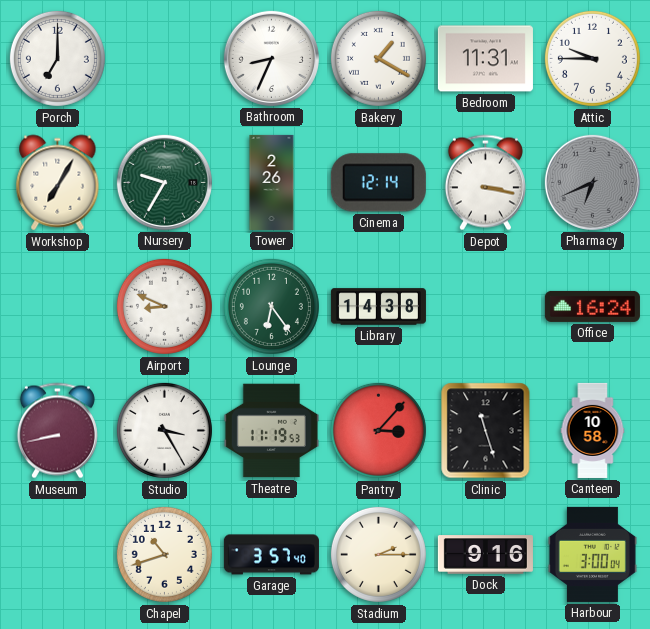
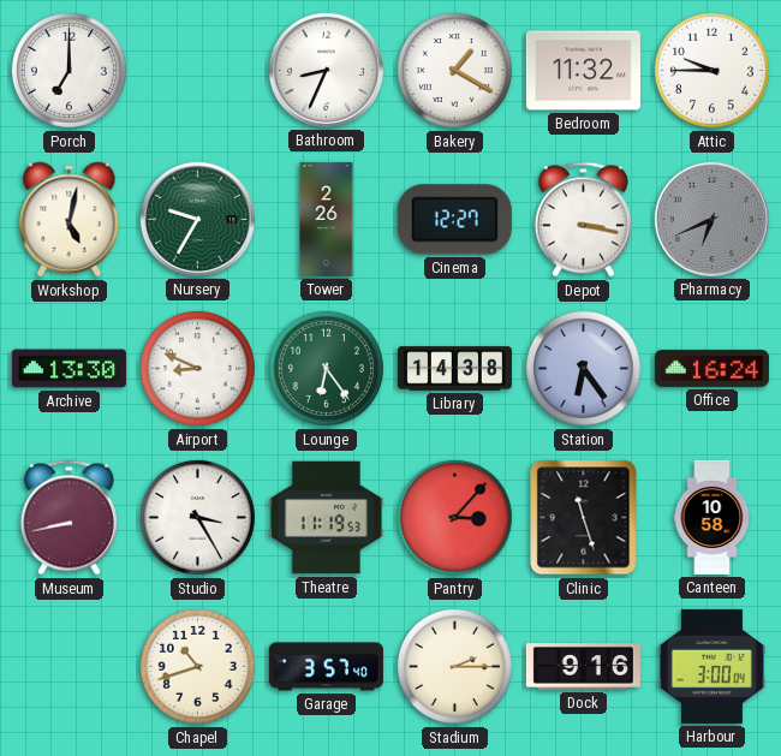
Bedroom: 11:31 -> 11:32
Workshop: 7:05 -> 5:02
Cinema: 12:14 -> 12:27
Archive: none -> 13:30
Station: none -> 6:24
